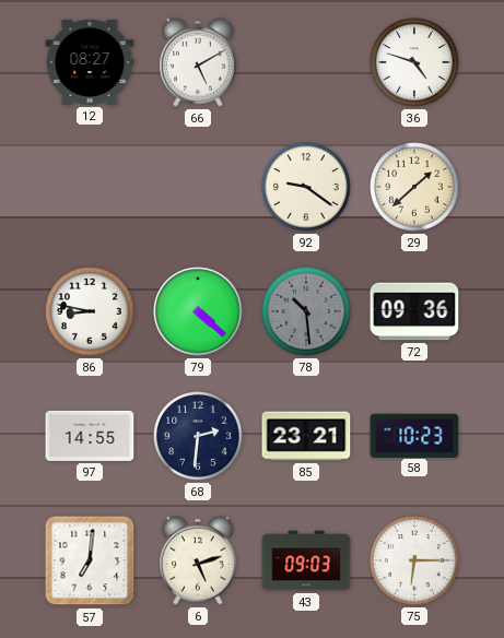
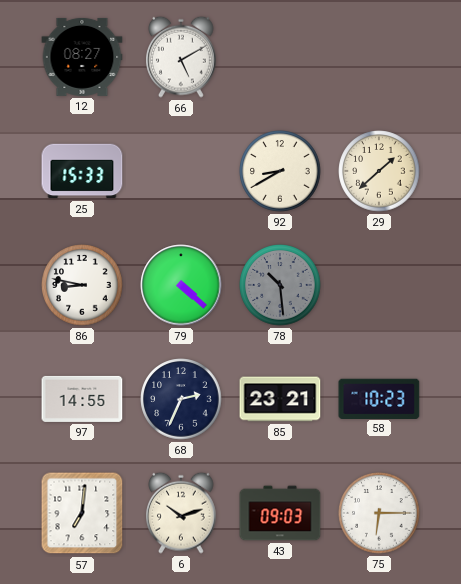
36: 4:48 -> none
25: none -> 15:33
92: 9:21 -> 8:40
72: 09:36 -> none
68: 2:31 -> 2:34
6: 5:12 -> 10:12
